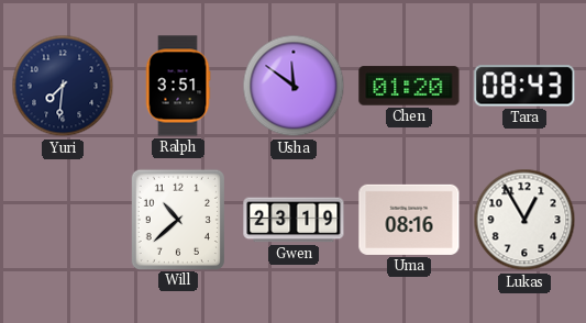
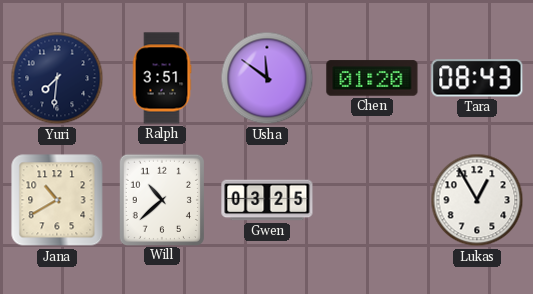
Jana: none -> 10:40
Gwen: 23:19 -> 03:25
Uma: 08:16 -> none
